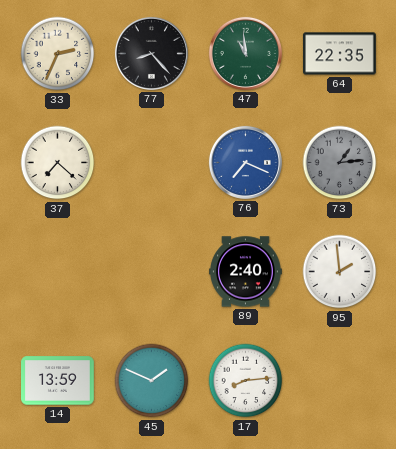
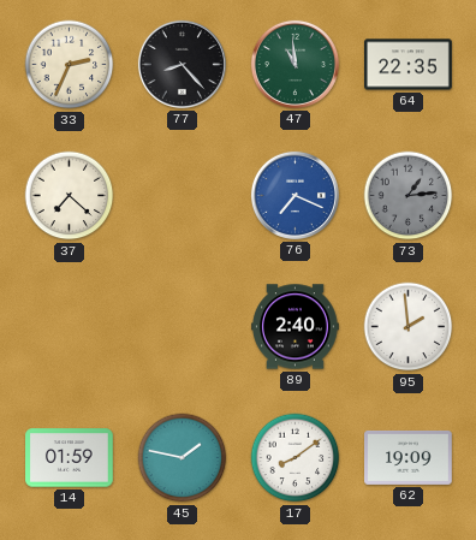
14: 13:59 -> 01:59
45: 1:49 -> 1:47
17: 8:14 -> 8:09
62: none -> 19:09
